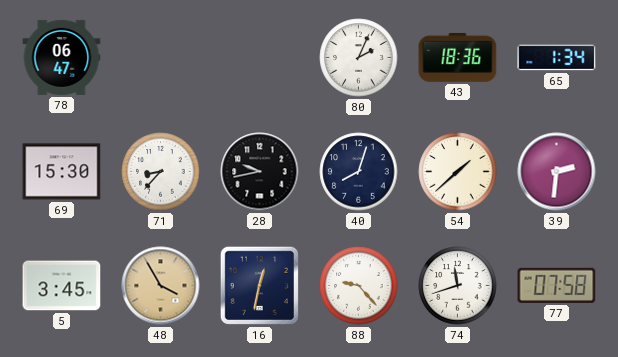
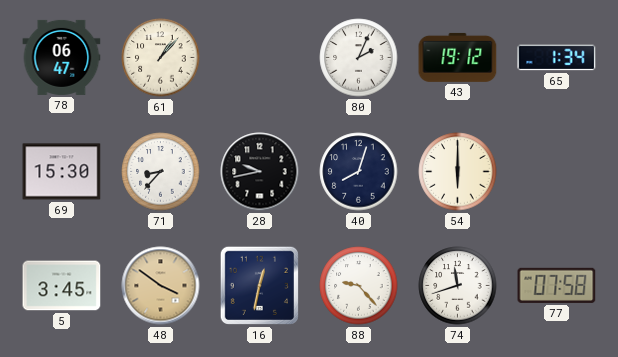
61: none -> 1:07
43: 18:36 -> 19:12
54: 1:38 -> 6:00
39: 2:31 -> none
48: 3:55 -> 3:51
